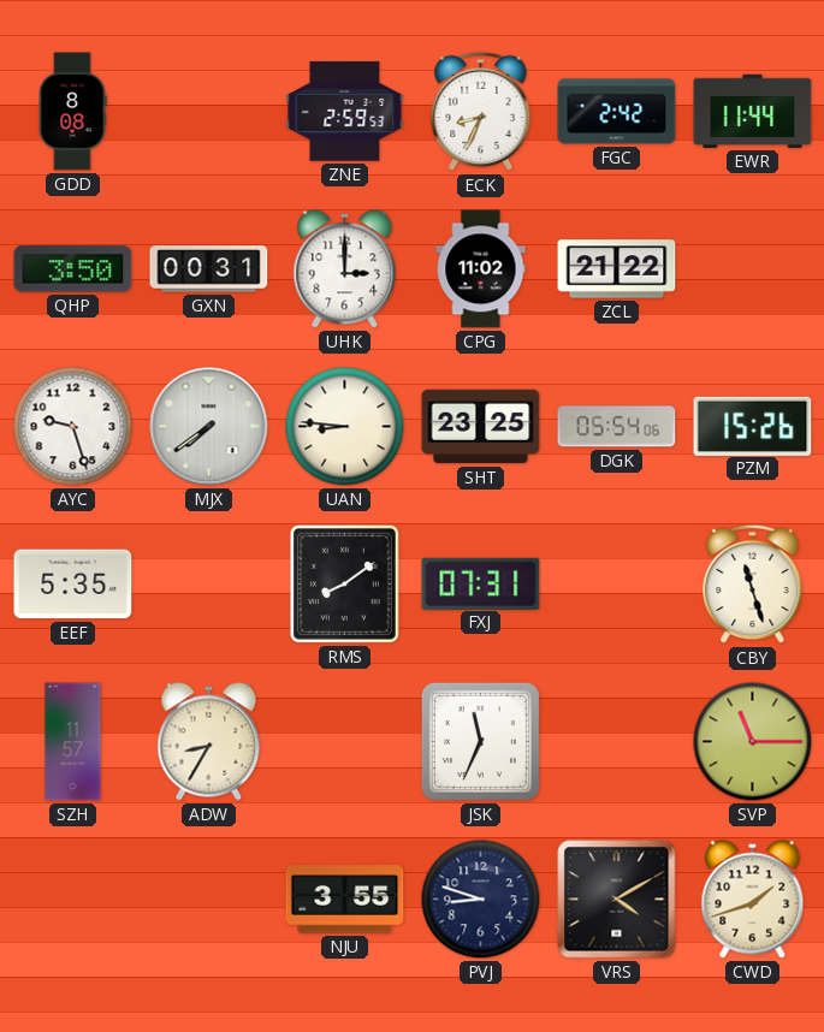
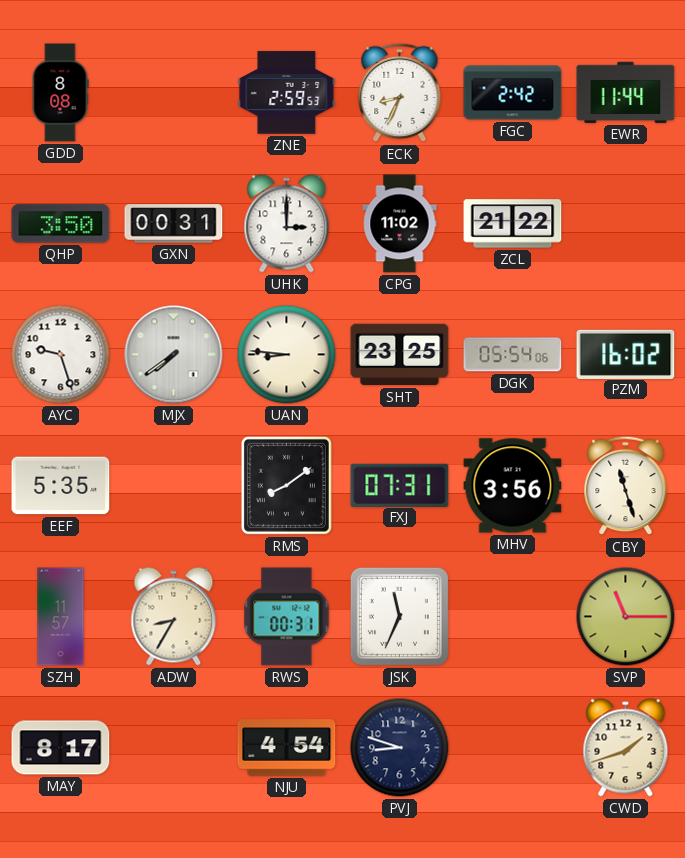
PZM: 15:26 -> 16:02
MHV: none -> 3:56
RWS: none -> 00:31
MAY: none -> 8:17
NJU: 3:55 -> 4:54
VRS: 4:10 -> none
